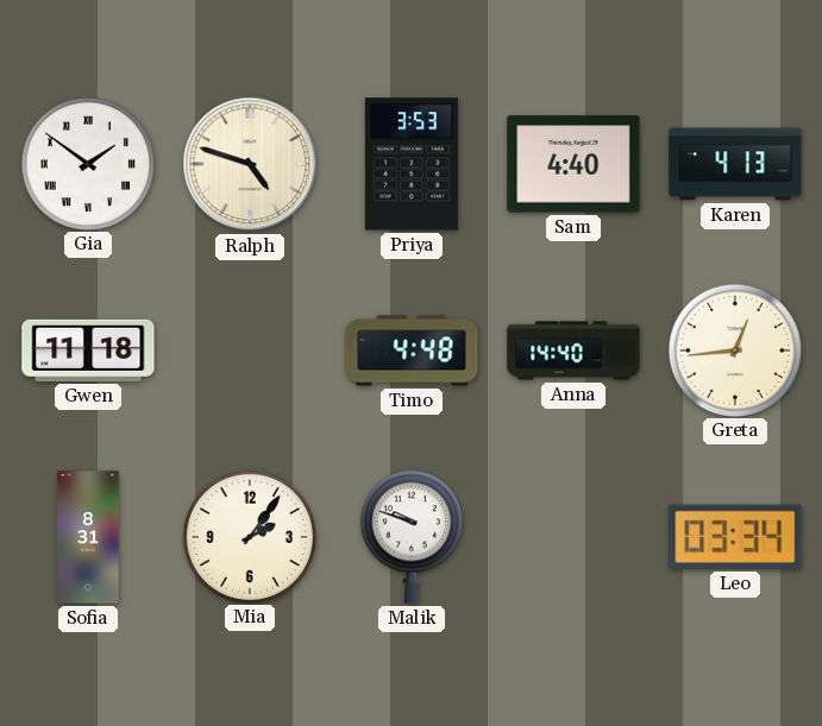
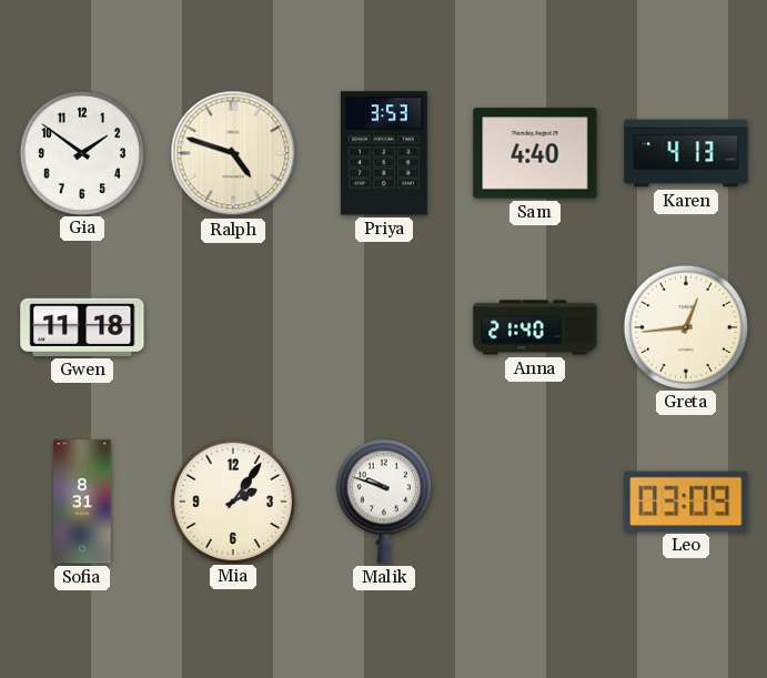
Gia numerals: Roman -> Arabic
Timo: 4:48 -> none
Anna: 14:40 -> 21:40
Leo: 03:34 -> 03:09
